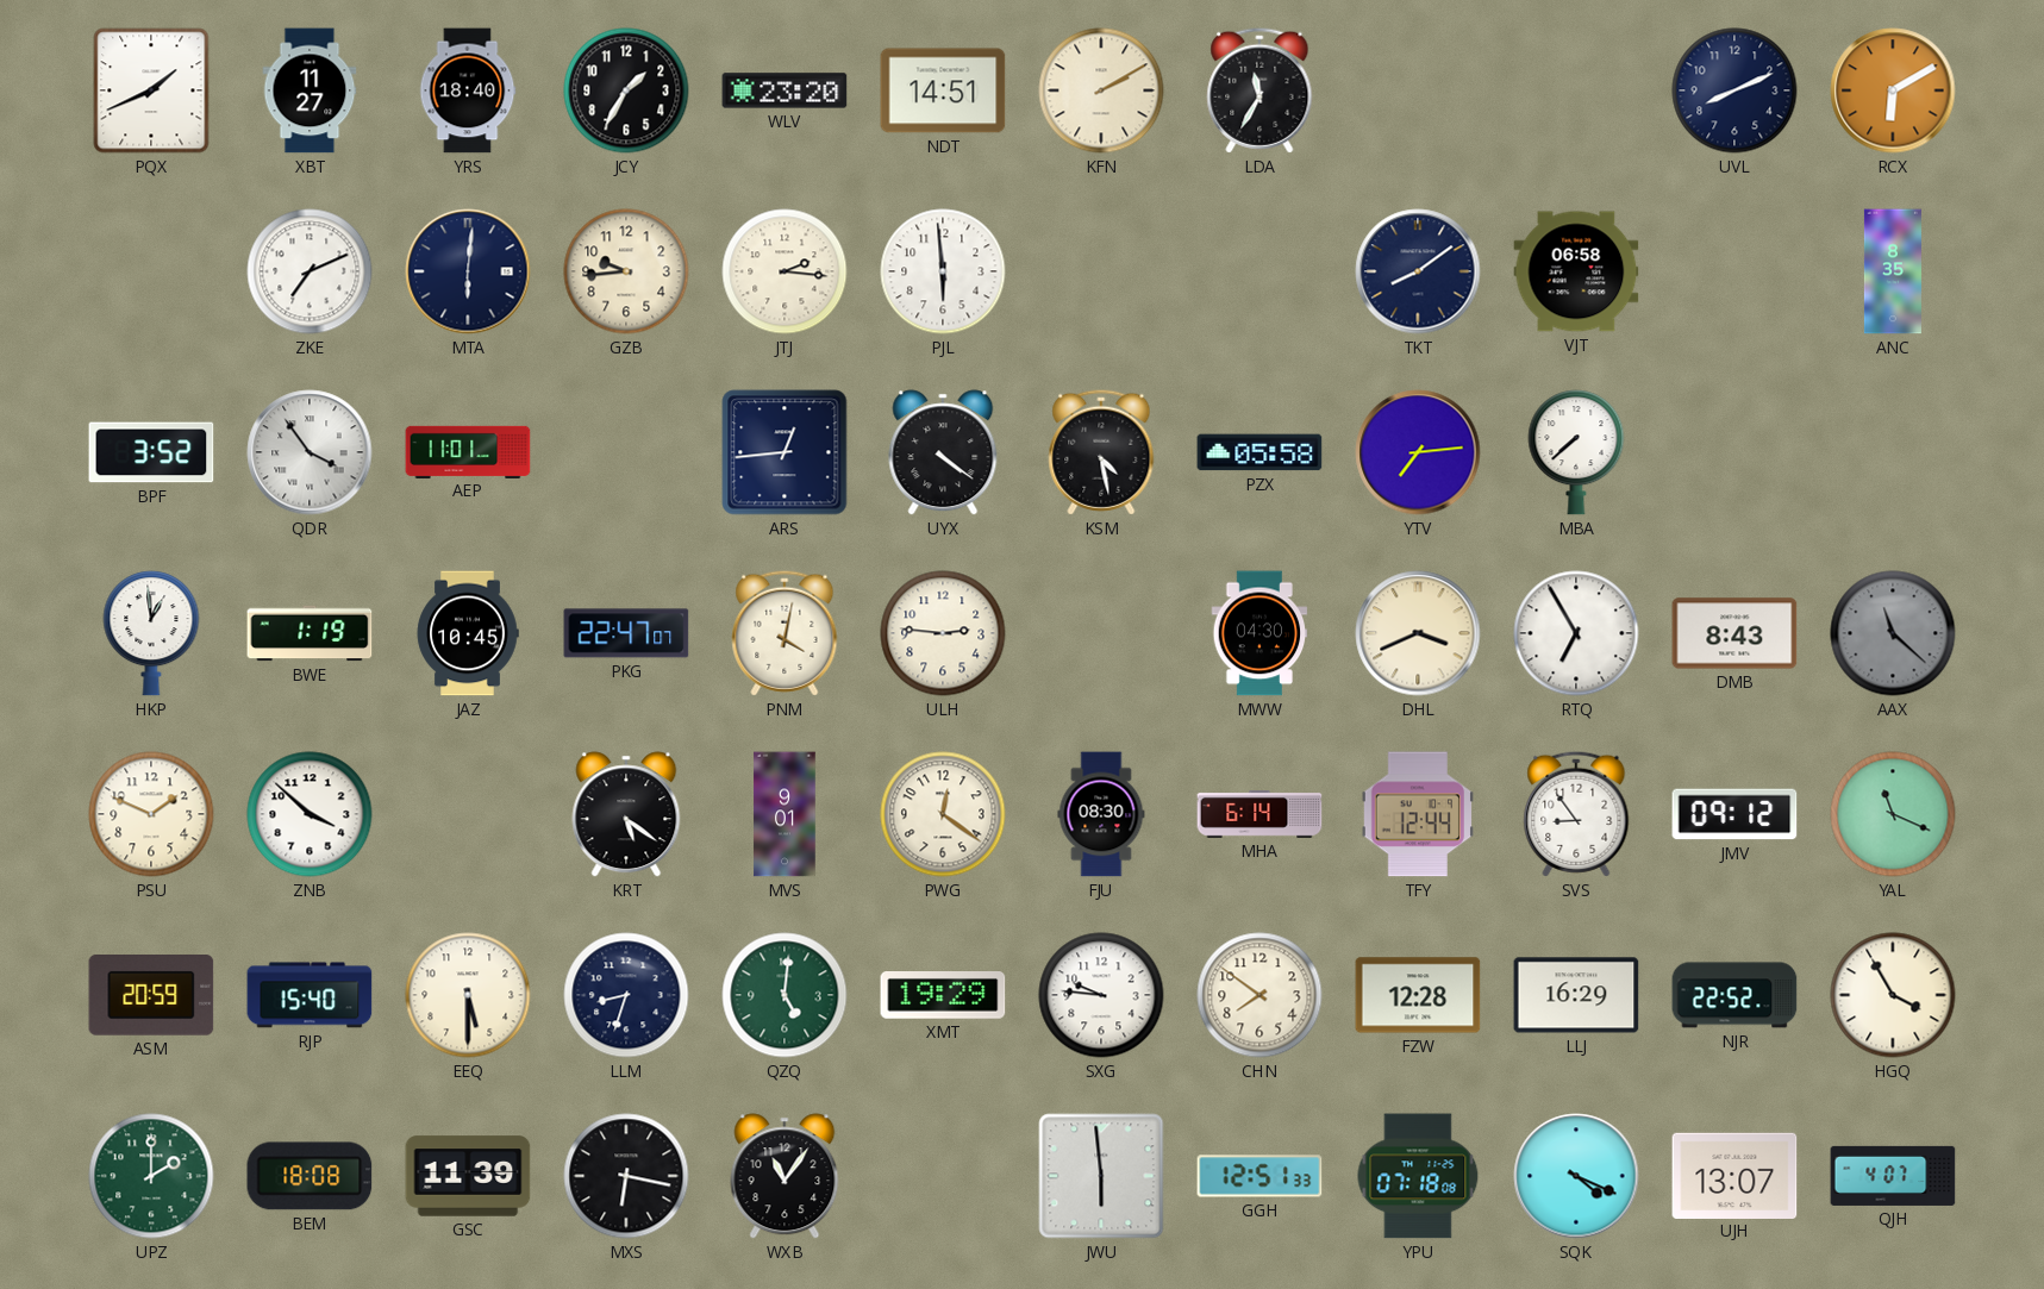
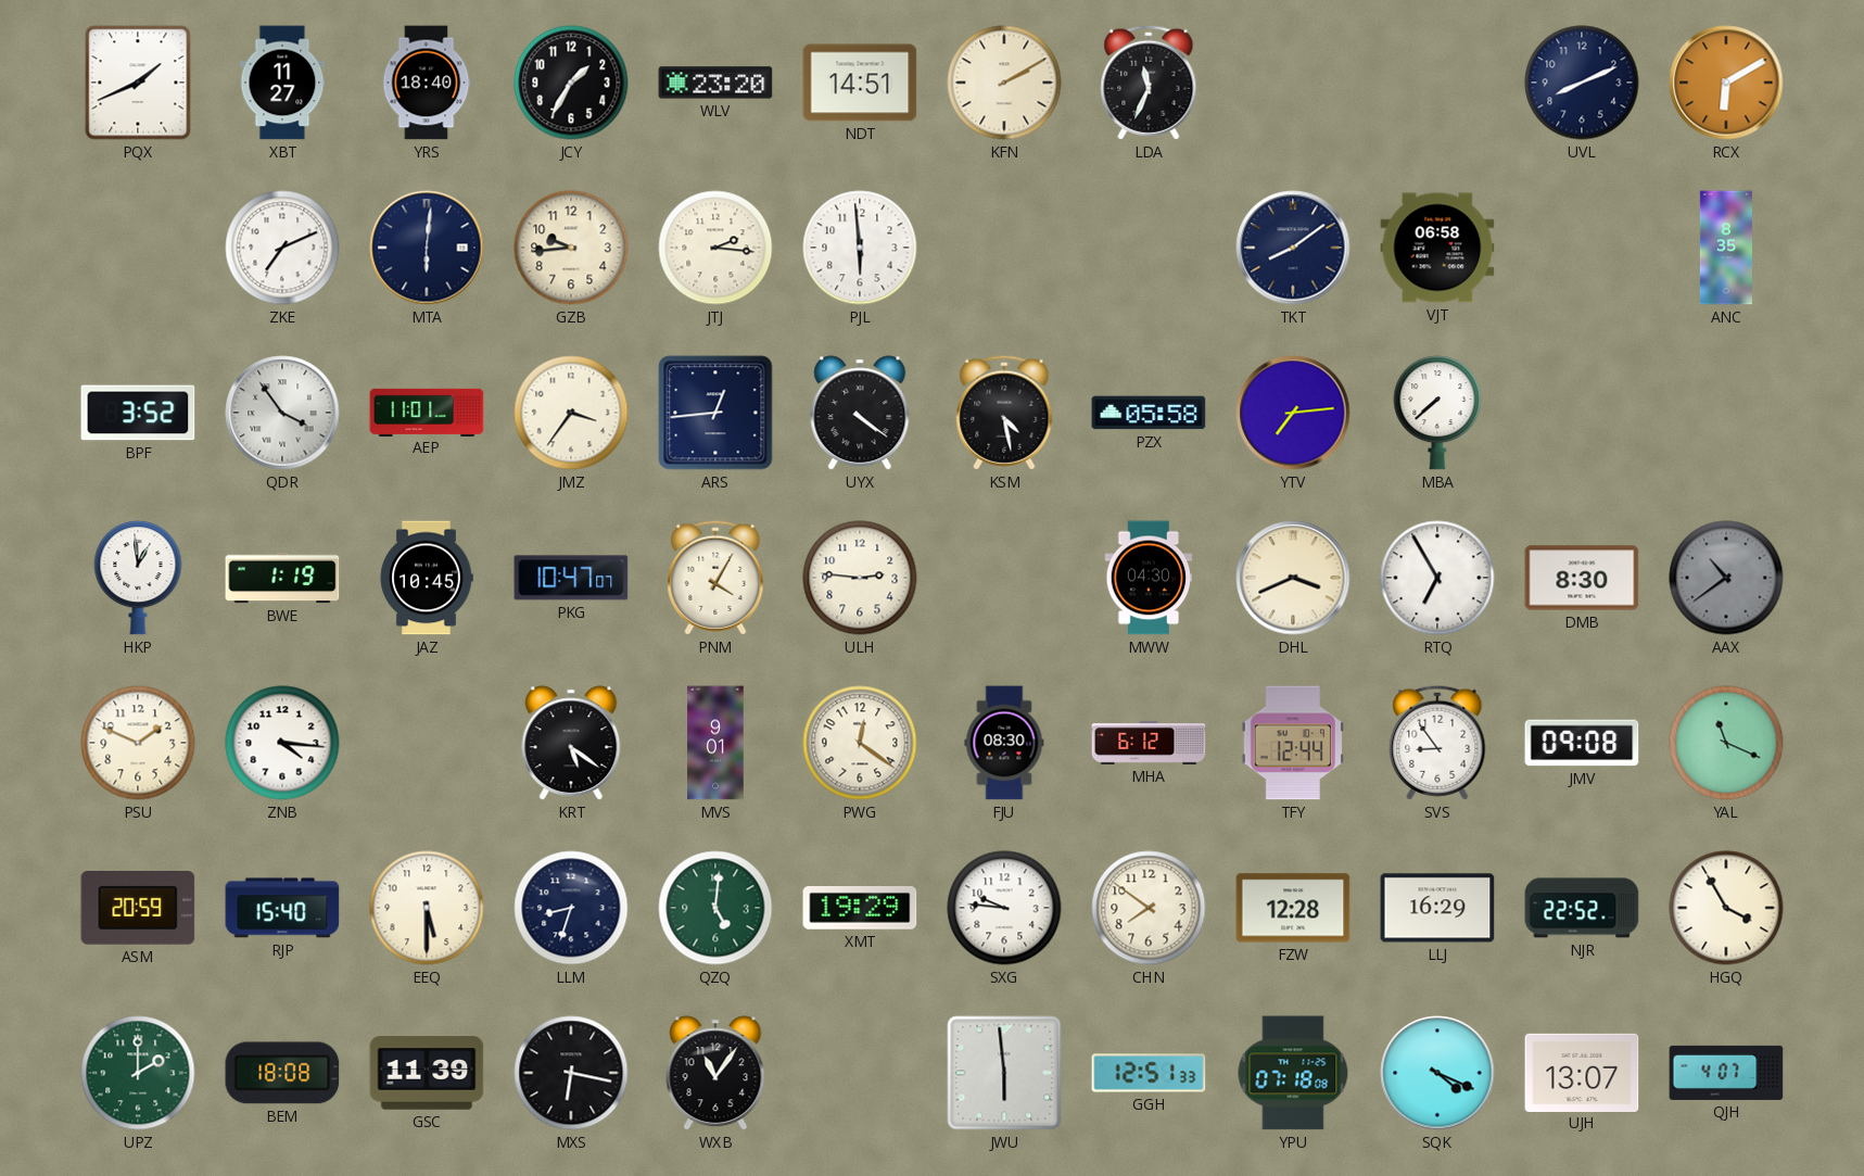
LDA: 11:35 -> 11:34
JMZ: none -> 3:36
PKG: 22:47 -> 10:47
PNM: 4:02 -> 4:05
DMB: 8:43 -> 8:30
AAX: 11:22 -> 10:39
ZNB: 3:52 -> 4:16
MHA: 6:14 -> 6:12
JMV: 09:12 -> 09:08
